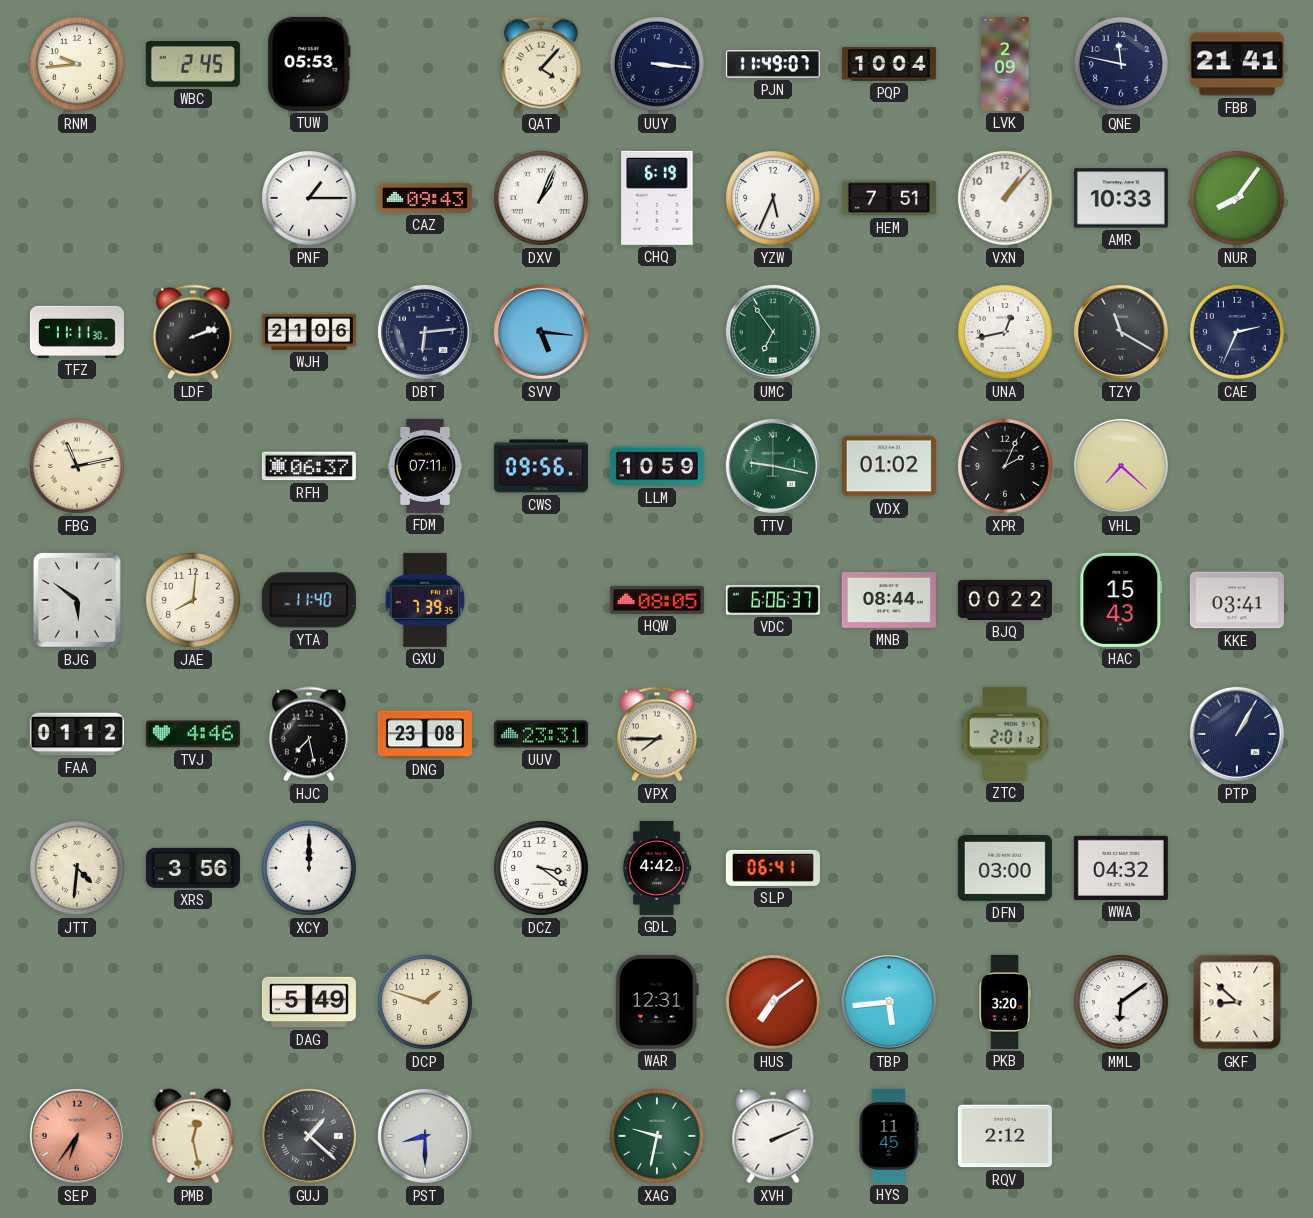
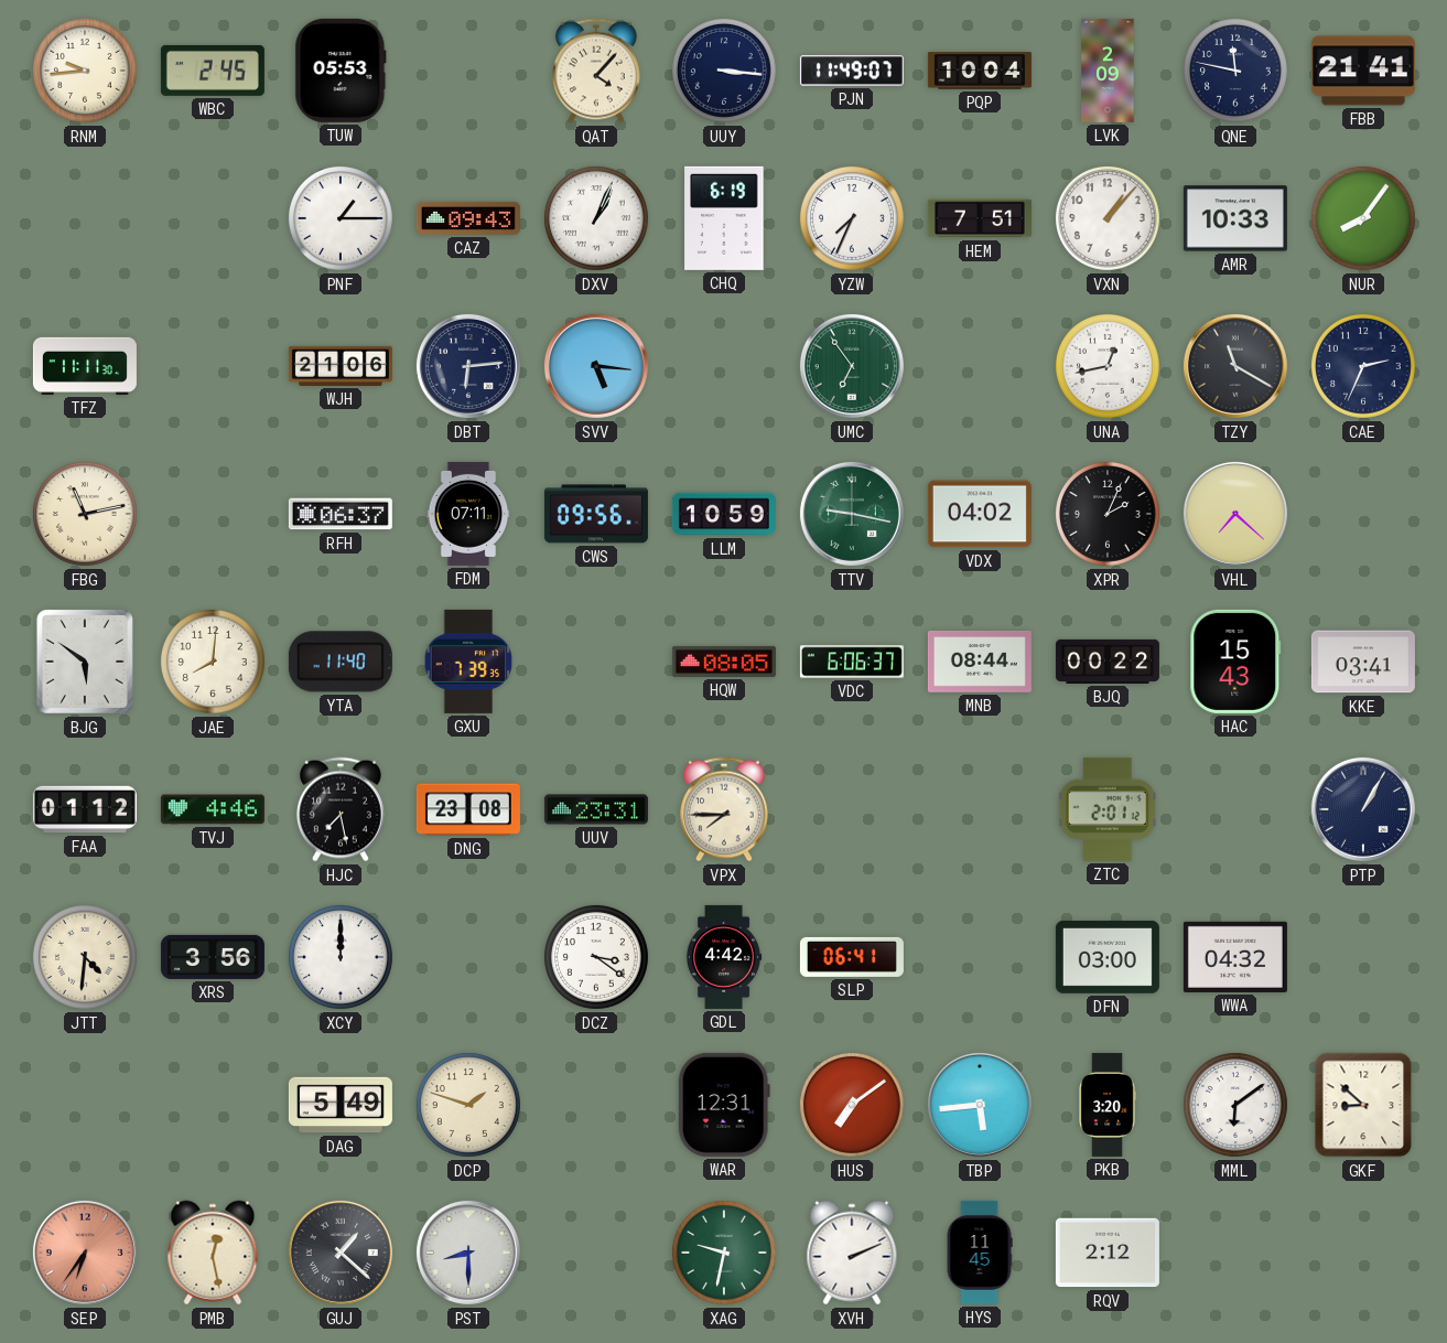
YZW: 5:34 -> 7:34
LDF: 2:12 -> none
VDX: 01:02 -> 04:02
